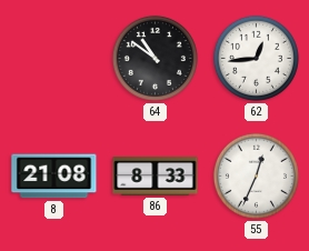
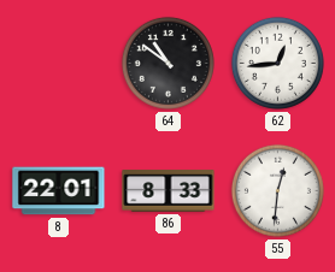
8: 21:08 -> 22:01
55: 12:34 -> 12:31
